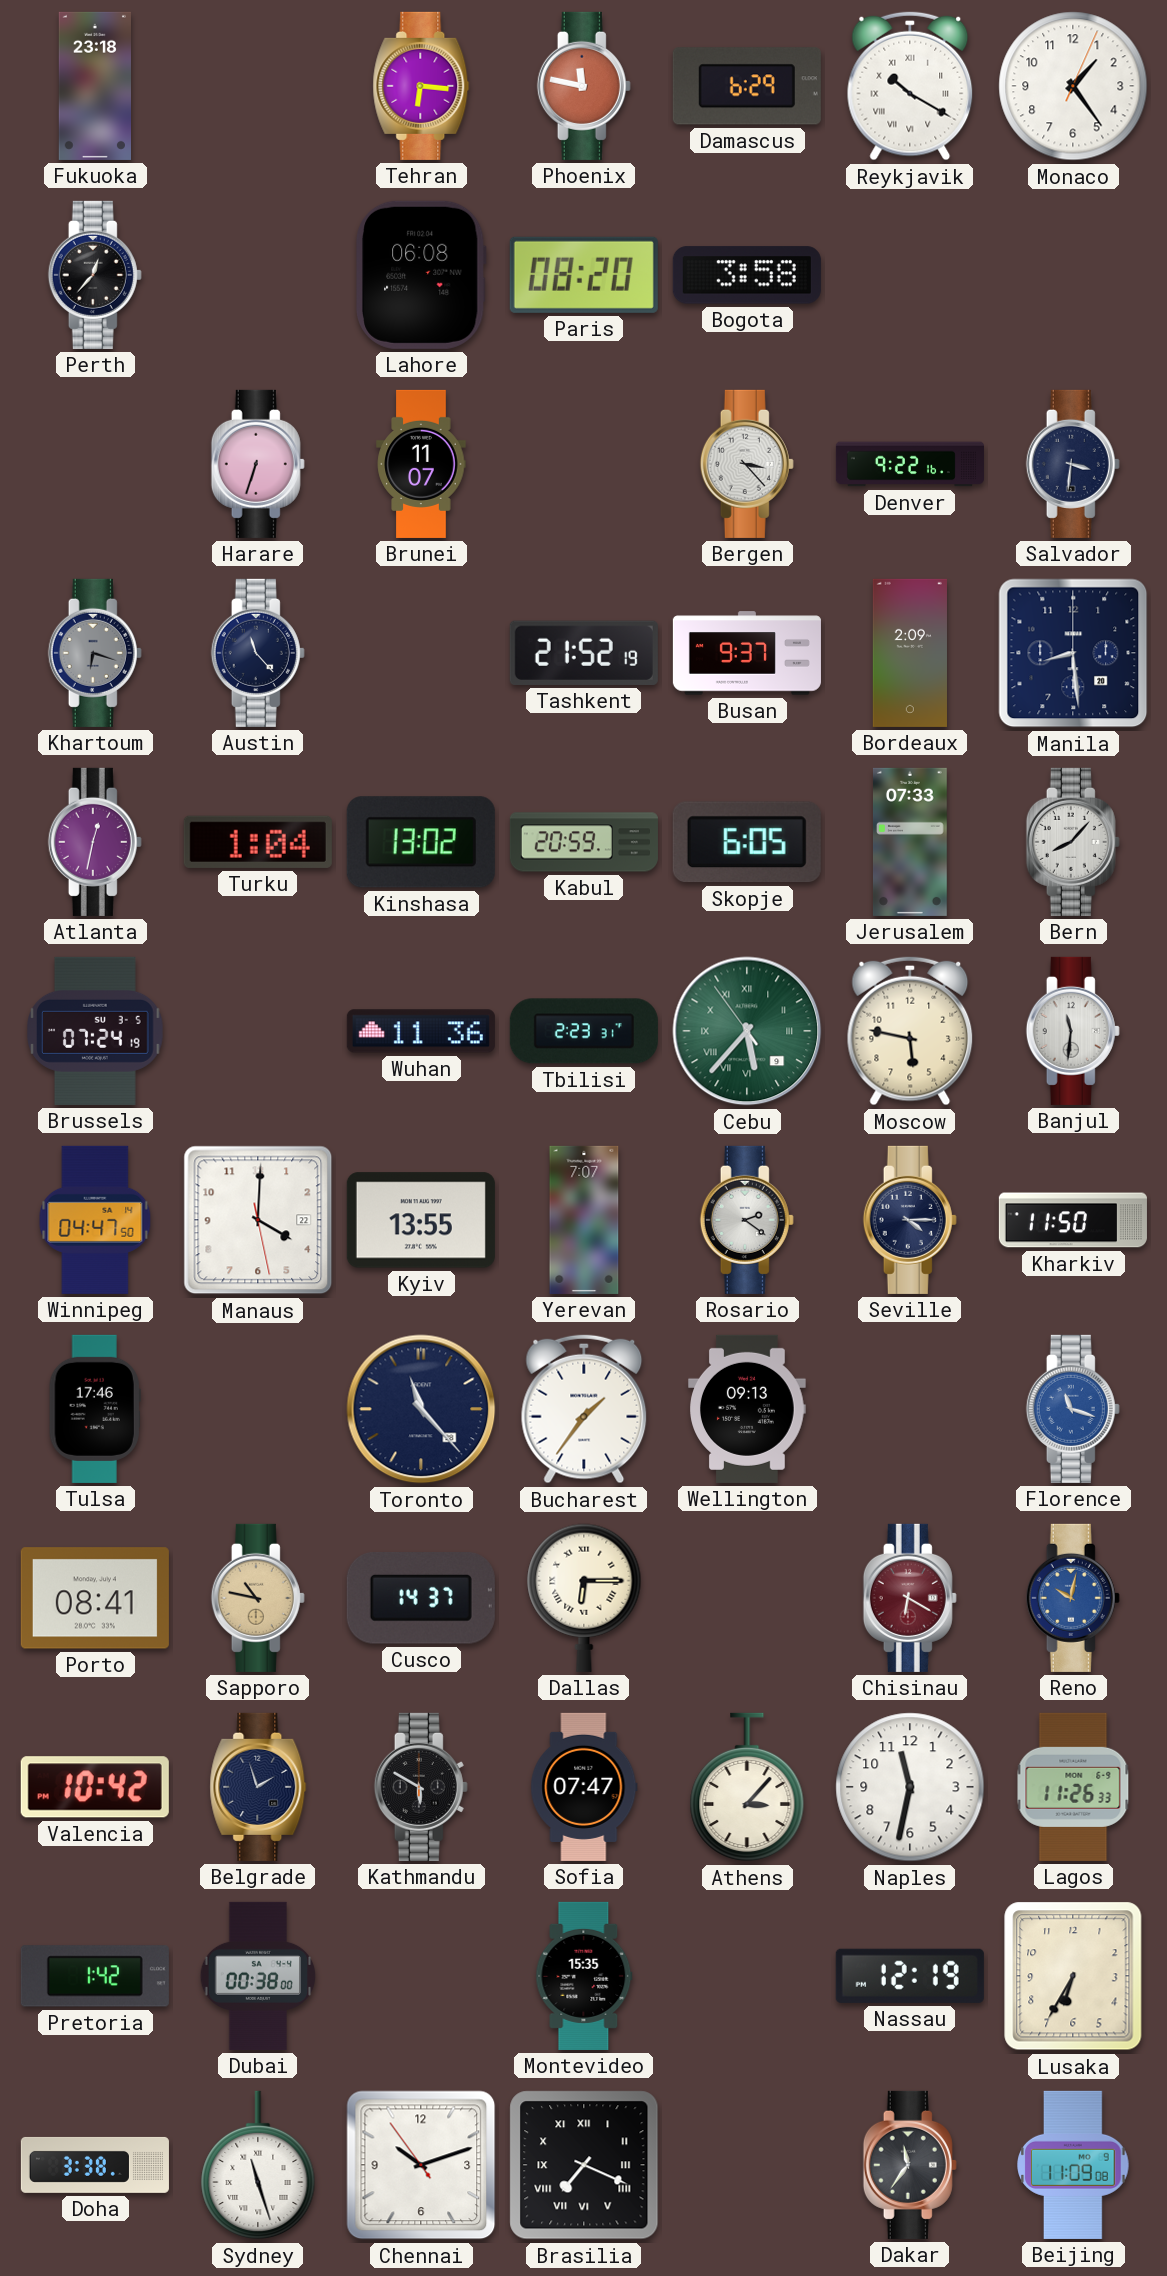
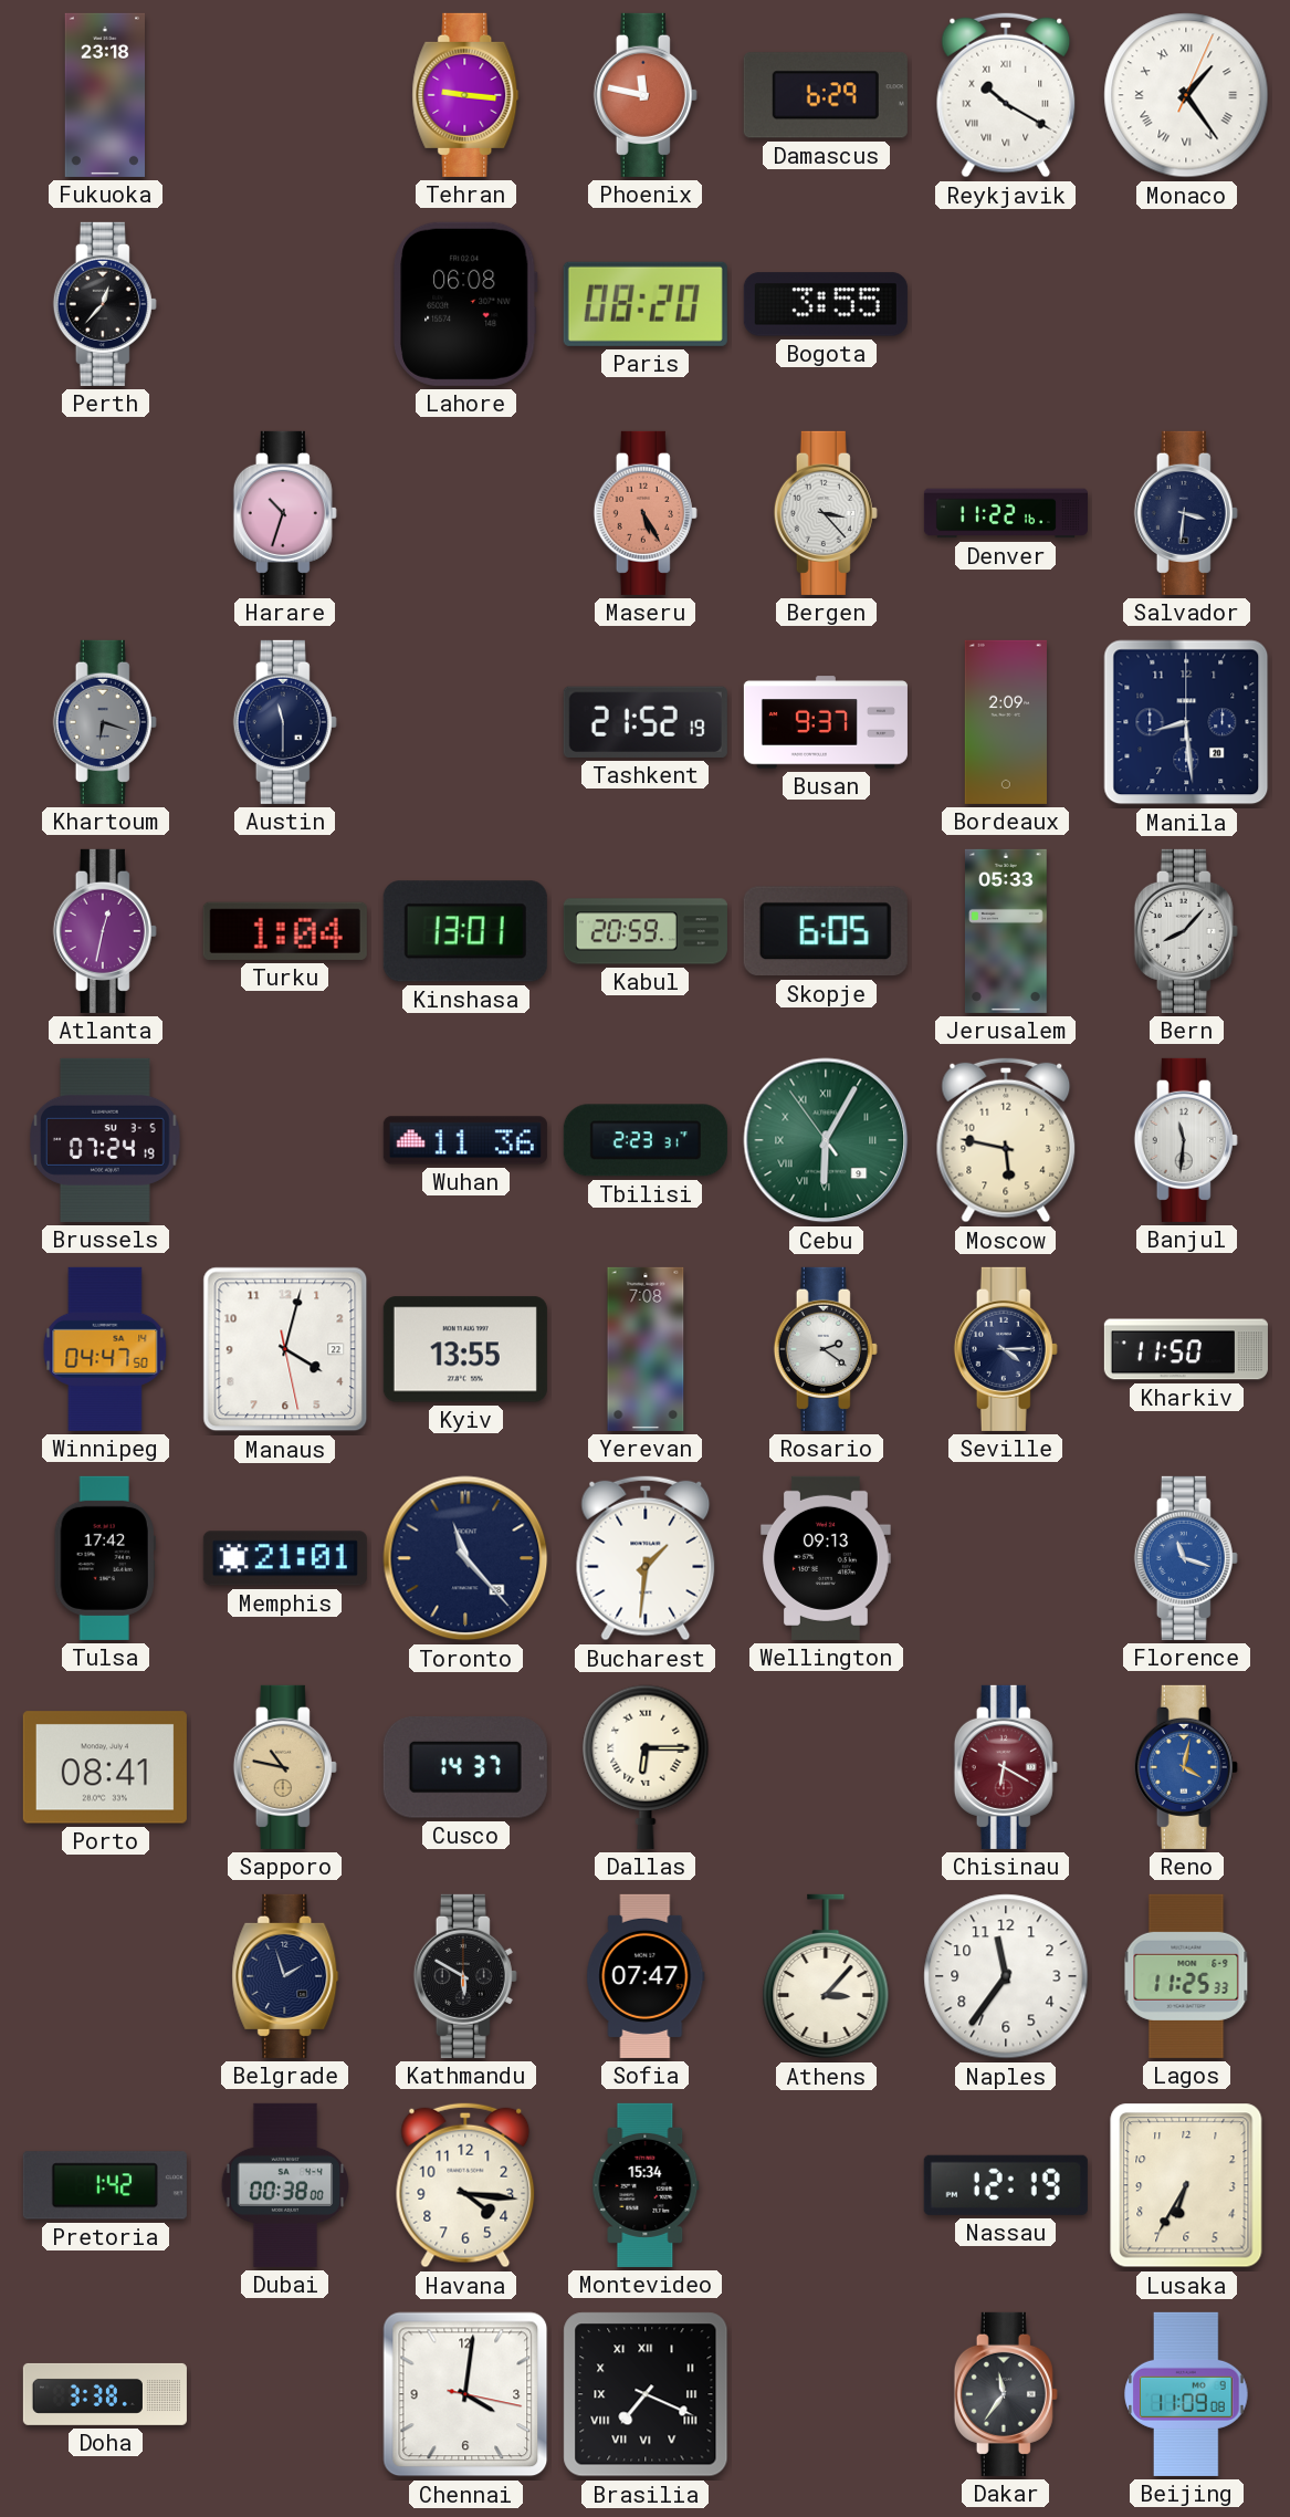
Tehran: 6:16 -> 9:16
Monaco numerals: Arabic -> Roman
Bogota: 3:58 -> 3:55
Harare: 6:33 -> 10:33
Brunei: 11:07 -> none
Maseru: none -> 5:25
Denver: 9:22 -> 11:22
Austin: 11:23 -> 11:30
Kinshasa: 13:02 -> 13:01
Jerusalem: 07:33 -> 05:33
Cebu: 5:36 -> 6:04
Manaus: 4:00 -> 4:02
Yerevan: 7:07 -> 7:08
Tulsa: 17:46 -> 17:42
Memphis: none -> 21:01
Bucharest: 1:36 -> 1:31
Reno: 10:02 -> 4:02
Valencia: 10:42 -> none
Naples: 11:32 -> 11:36
Lagos: 11:26 -> 11:25
Havana: none -> 4:16
Montevideo: 15:35 -> 15:34
Sydney: 11:27 -> none
Chennai: 10:11 -> 4:01
